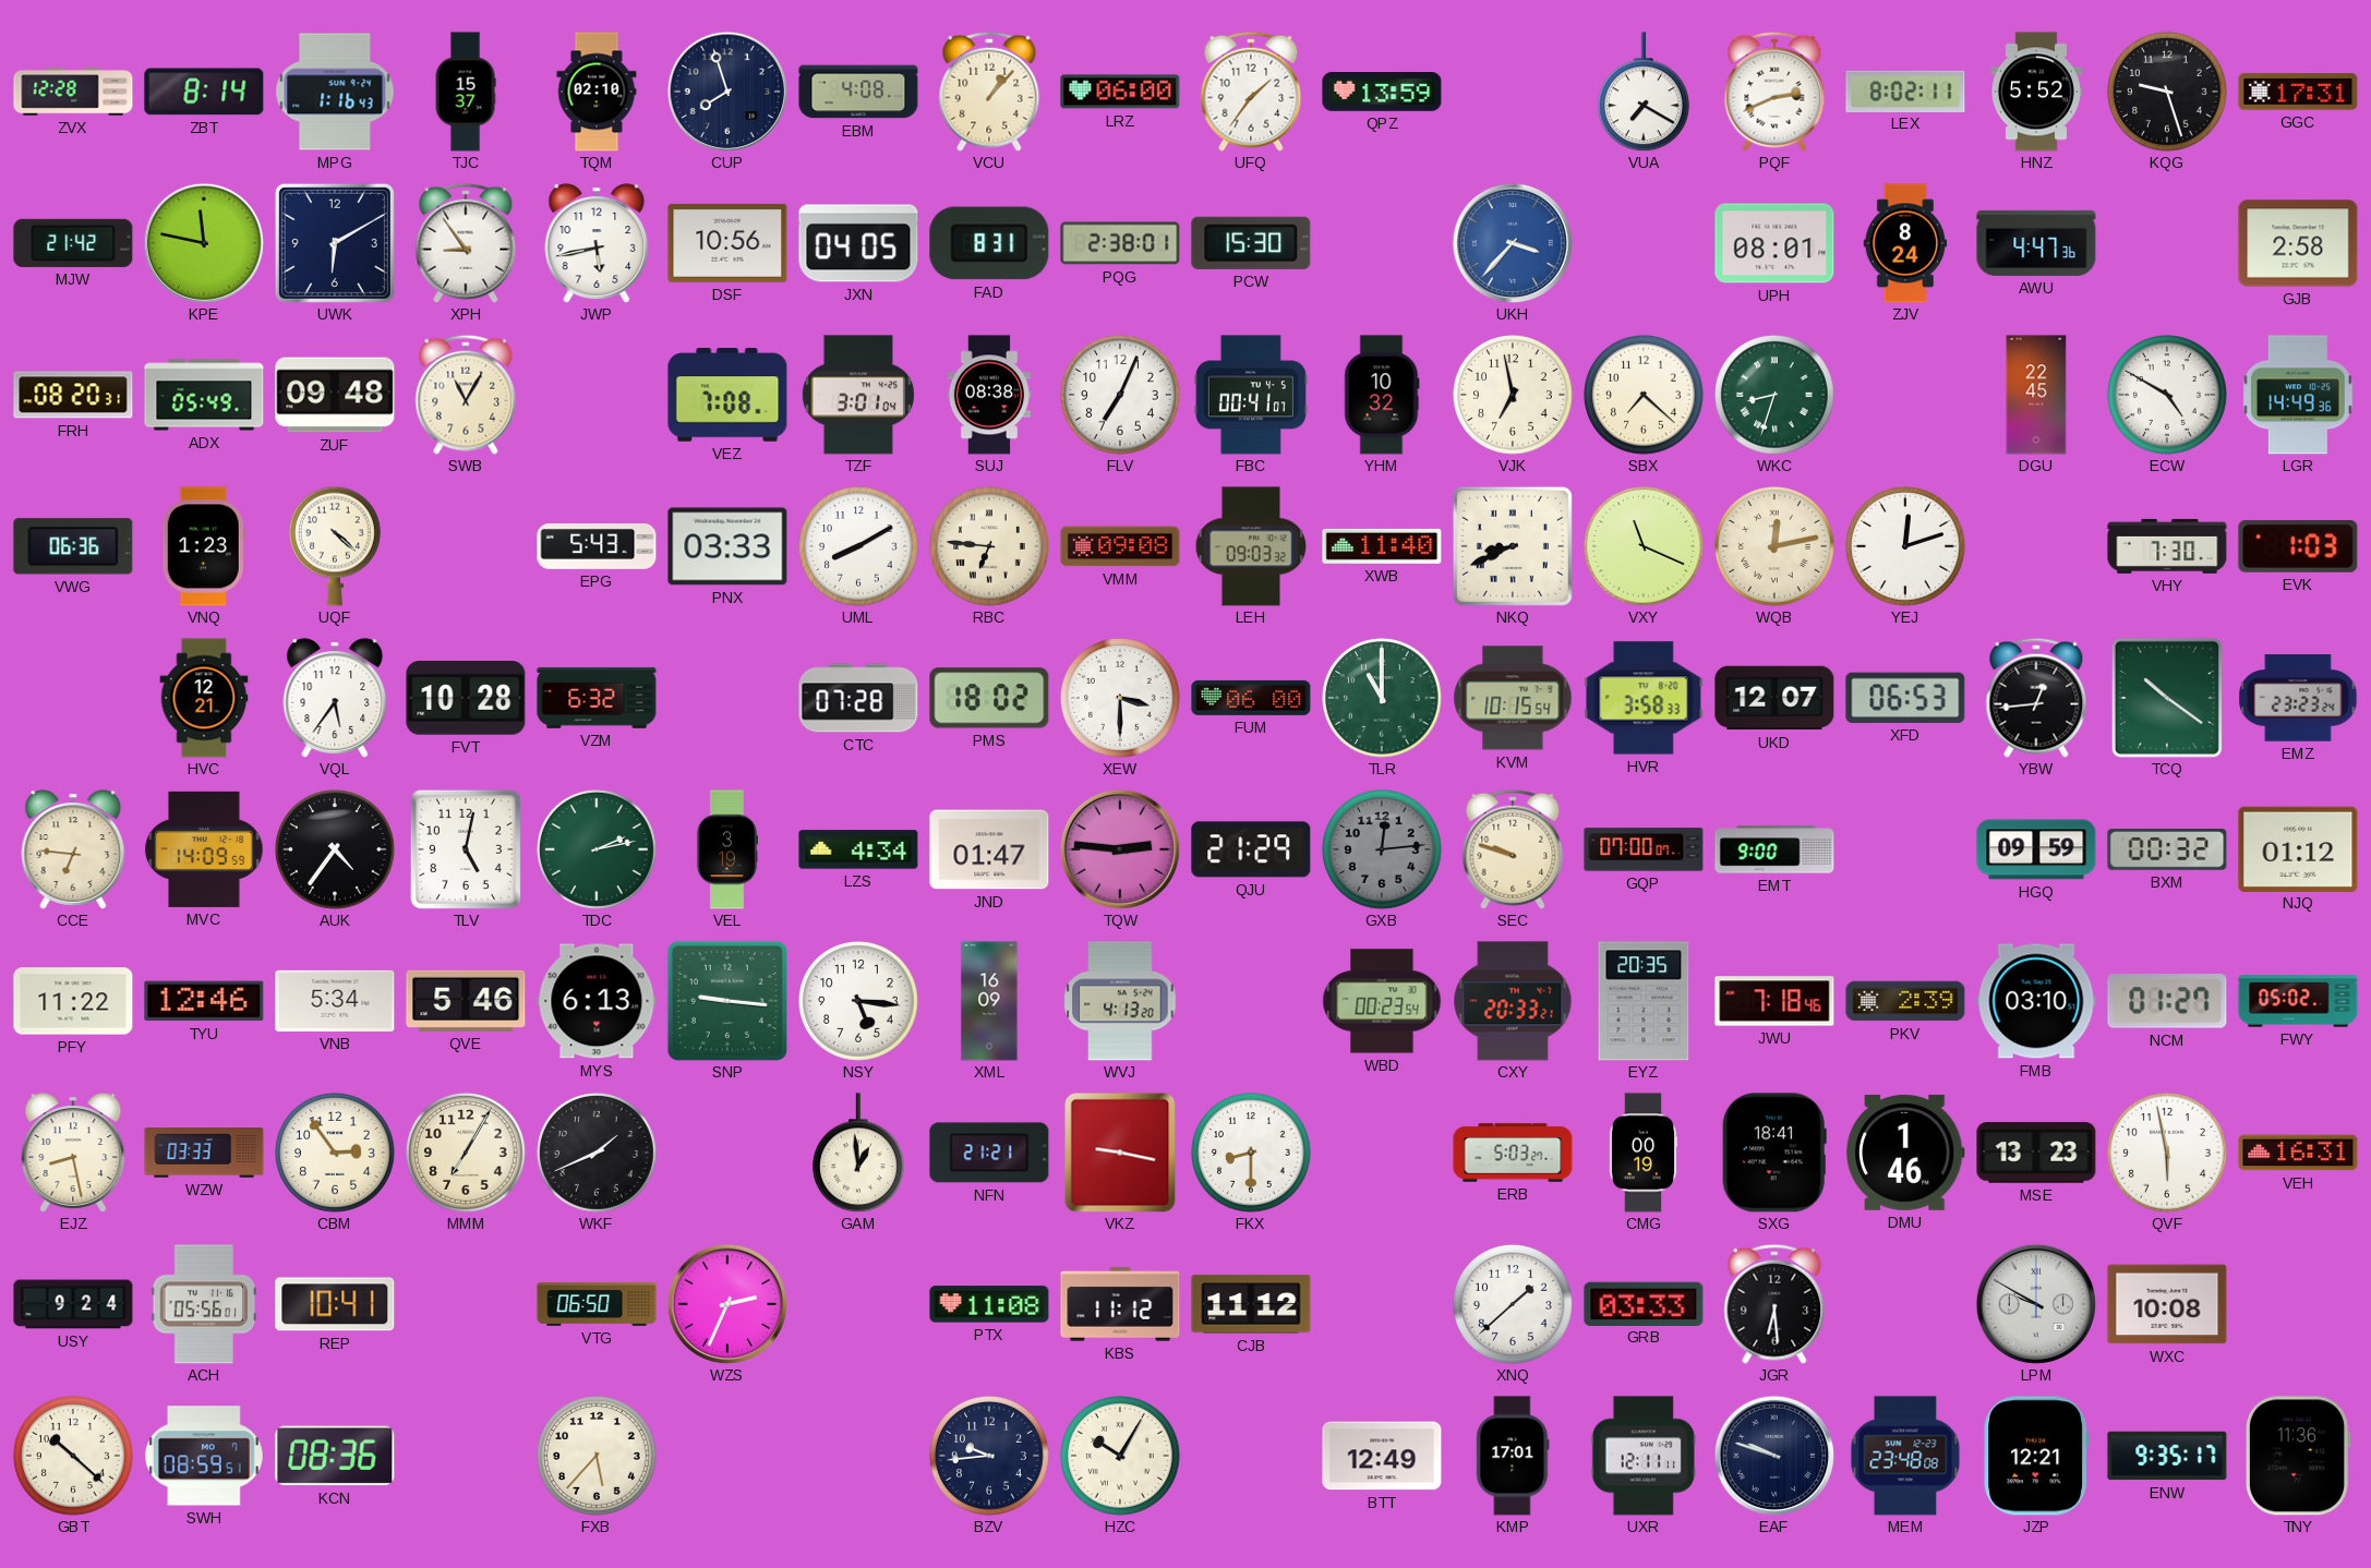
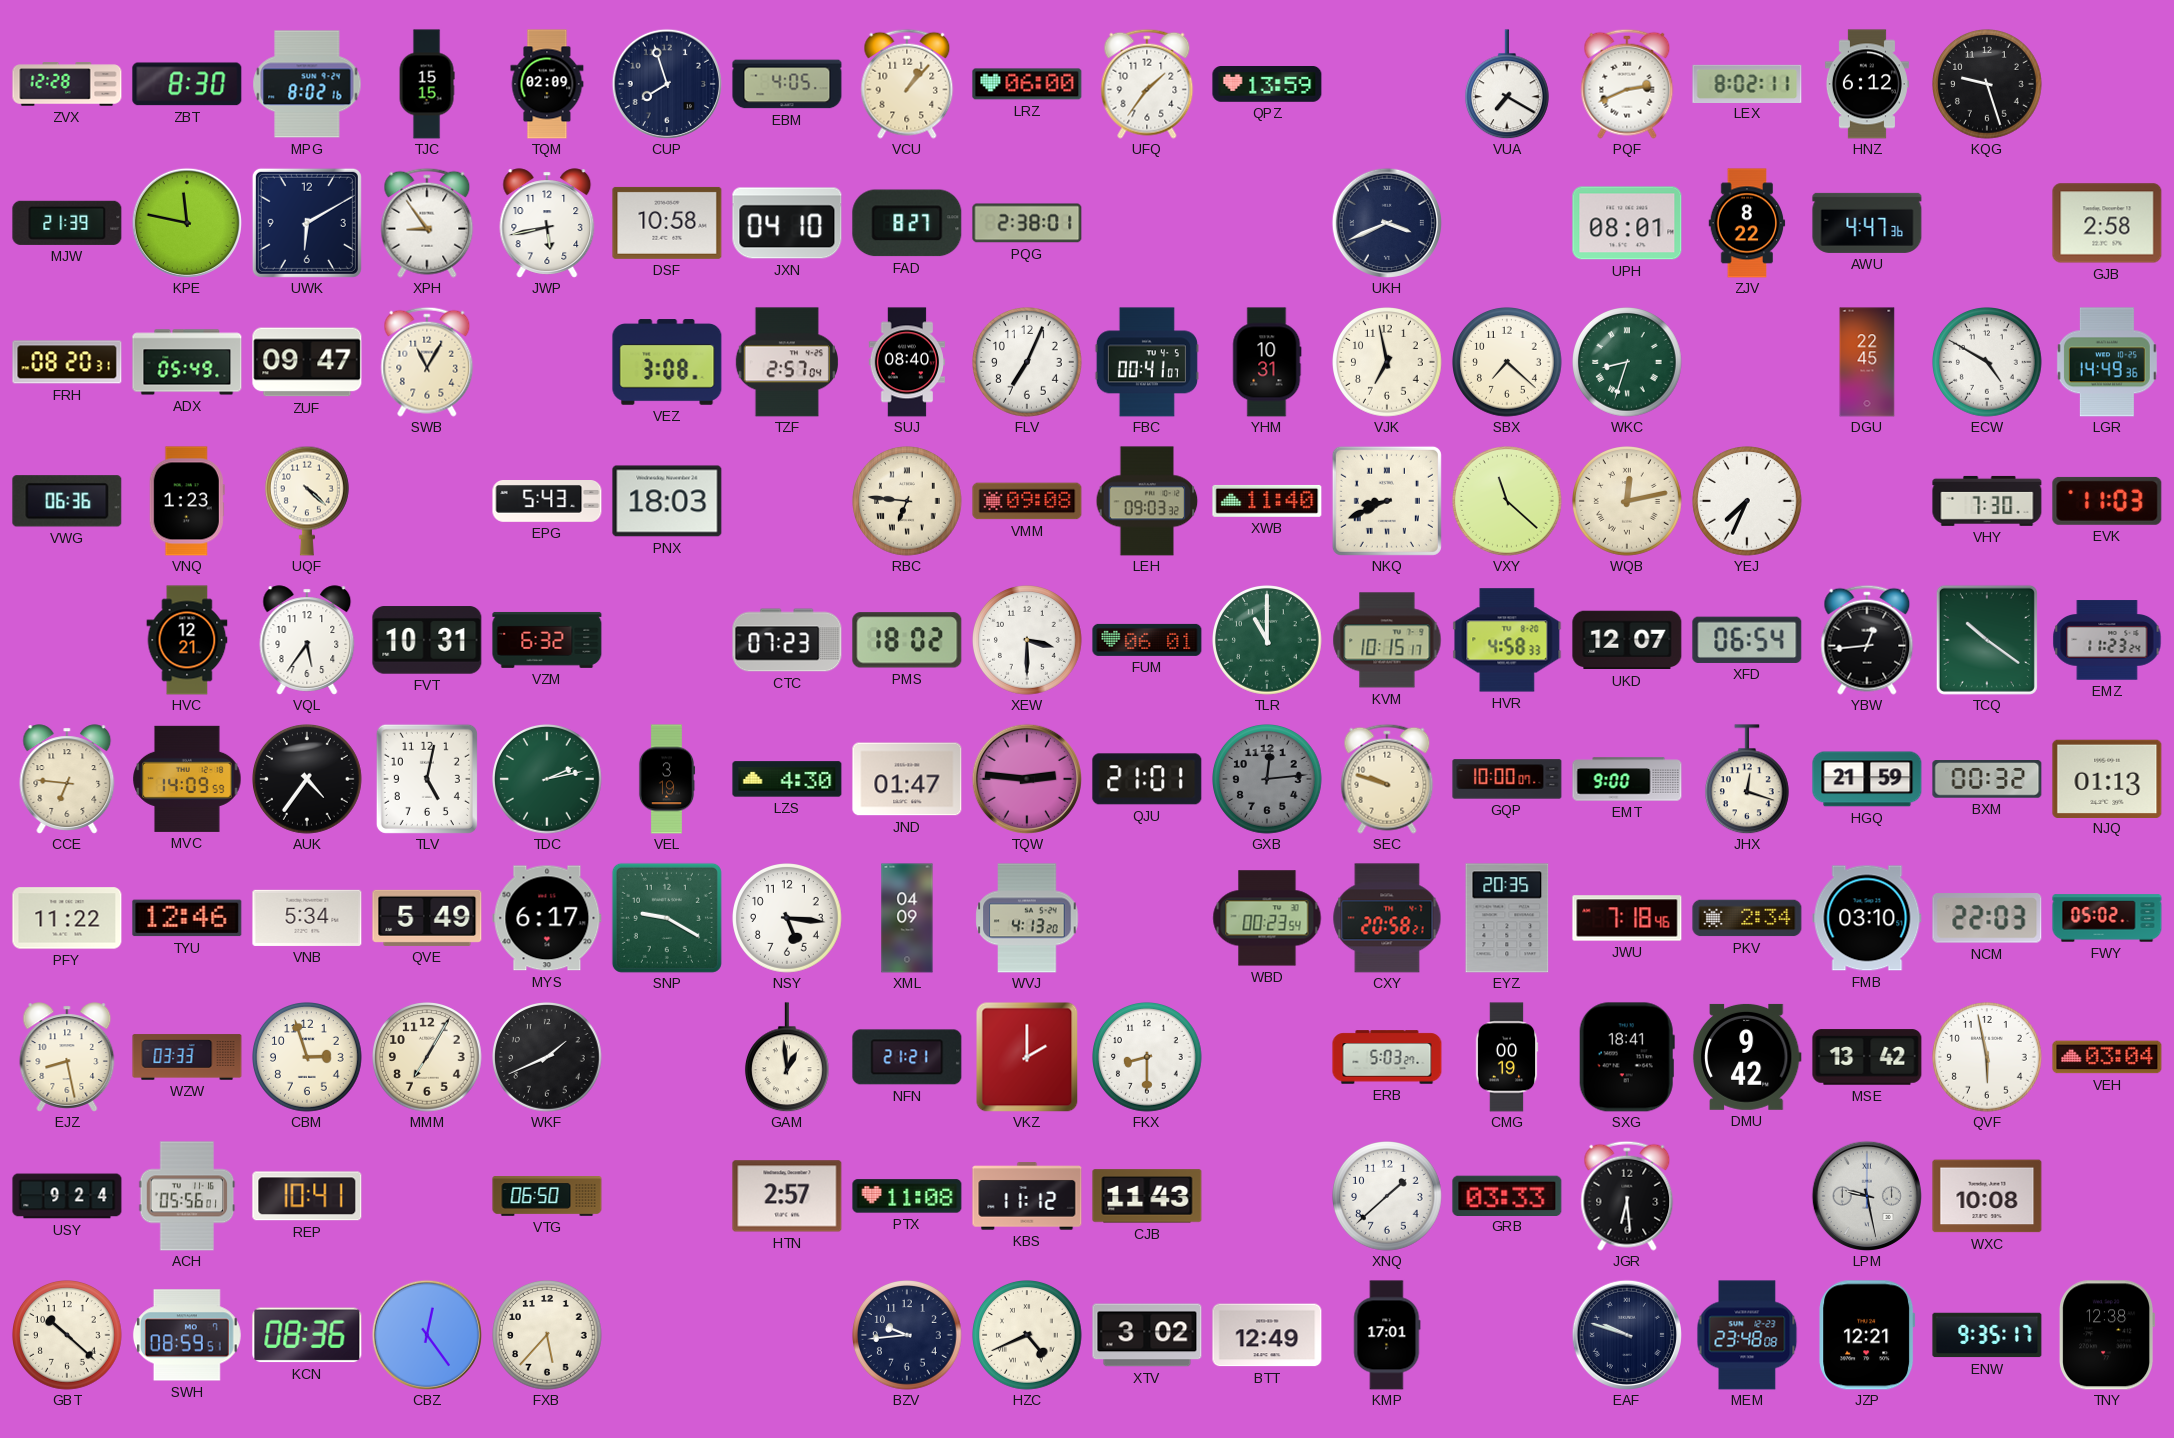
ZBT: 8:14 -> 8:30
MPG: 1:16 -> 8:02
TJC: 15:37 -> 15:15
TQM: 02:10 -> 02:09
EBM: 4:08 -> 4:05
HNZ: 5:52 -> 6:12
GGC: 17:31 -> none
MJW: 21:42 -> 21:39
DSF: 10:56 -> 10:58
JXN: 04:05 -> 04:10
FAD: 8:31 -> 8:27
PCW: 15:30 -> none
UKH: 3:37 -> 3:41
UKH dial: blue -> navy
ZJV: 8:24 -> 8:22
ZUF: 09:48 -> 09:47
VEZ: 7:08 -> 3:08
TZF: 3:01 -> 2:57
SUJ: 08:38 -> 08:40
YHM: 10:32 -> 10:31
PNX: 03:33 -> 18:03
UML: 8:10 -> none
VXY: 11:19 -> 11:22
YEJ: 12:12 -> 7:34
EVK: 1:03 -> 11:03
FVT: 10:28 -> 10:31
CTC: 07:28 -> 07:23
FUM: 06:00 -> 06:01
KVM: 10:15:54 -> 10:15:17
HVR: 3:58 -> 4:58
XFD: 06:53 -> 06:54
EMZ: 23:23 -> 11:23
LZS: 4:34 -> 4:30
QJU: 21:29 -> 21:01
GQP: 07:00 -> 10:00
JHX: none -> 12:18
HGQ: 09:59 -> 21:59
NJQ: 01:12 -> 01:13
QVE: 5:46 -> 5:49
MYS: 6:13 -> 6:17
SNP: 9:16 -> 9:20
XML: 16:09 -> 04:09
CXY: 20:33 -> 20:58
PKV: 2:39 -> 2:34
NCM: 01:27 -> 22:03
CBM: 2:54 -> 2:57
VKZ: 9:17 -> 2:00
DMU: 1:46 -> 9:42
MSE: 13:23 -> 13:42
VEH: 16:31 -> 03:04
WZS: 2:34 -> none
HTN: none -> 2:57
CJB: 11:12 -> 11:43
LPM: 9:50 -> 9:28
CBZ: none -> 12:24
HZC: 10:05 -> 4:41
XTV: none -> 3:02
UXR: 12:11 -> none
TNY: 11:36 -> 12:38
